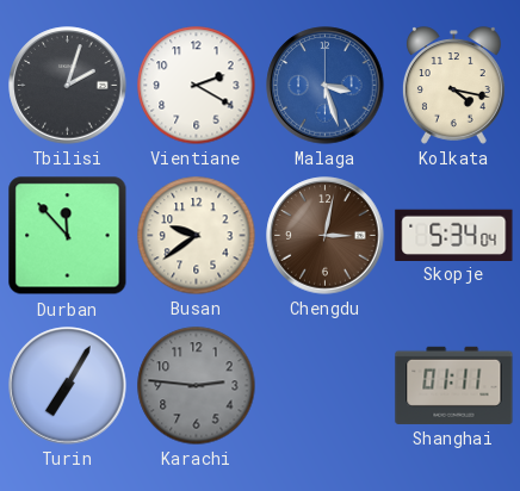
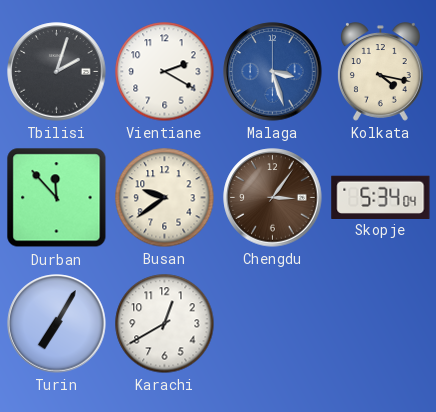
Chengdu: 3:02 -> 3:06
Karachi: 2:46 -> 12:40
Karachi dial: grey -> white
Shanghai: 01:11 -> none
